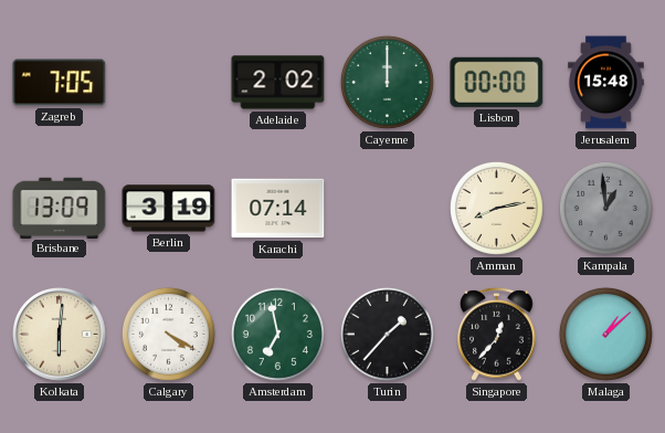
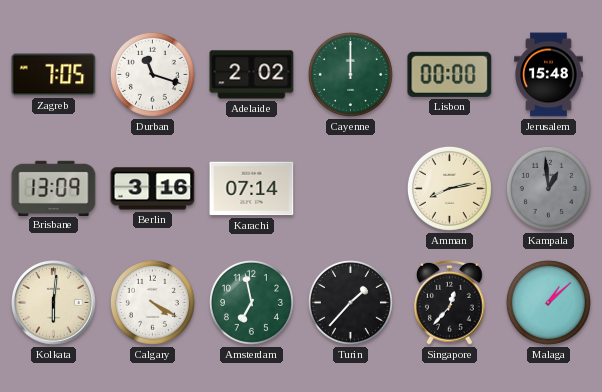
Durban: none -> 11:18
Berlin: 3:19 -> 3:16
